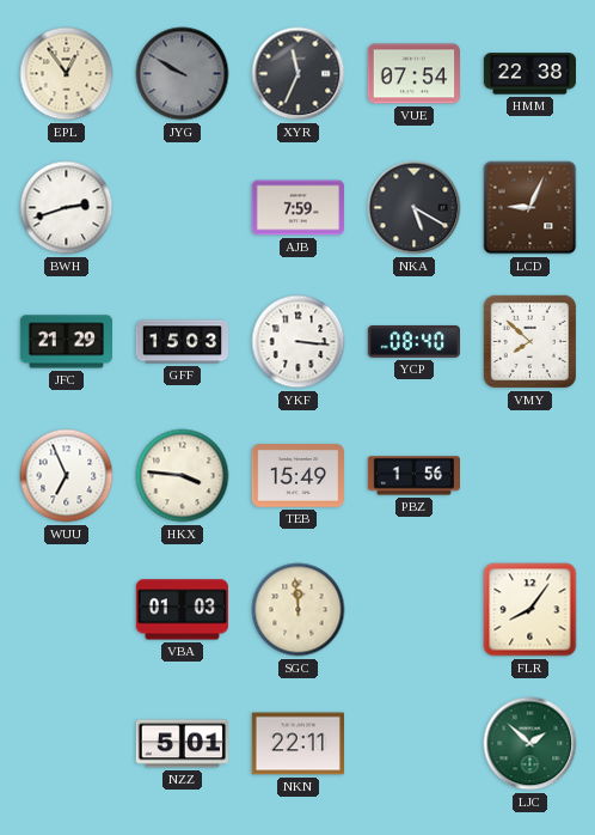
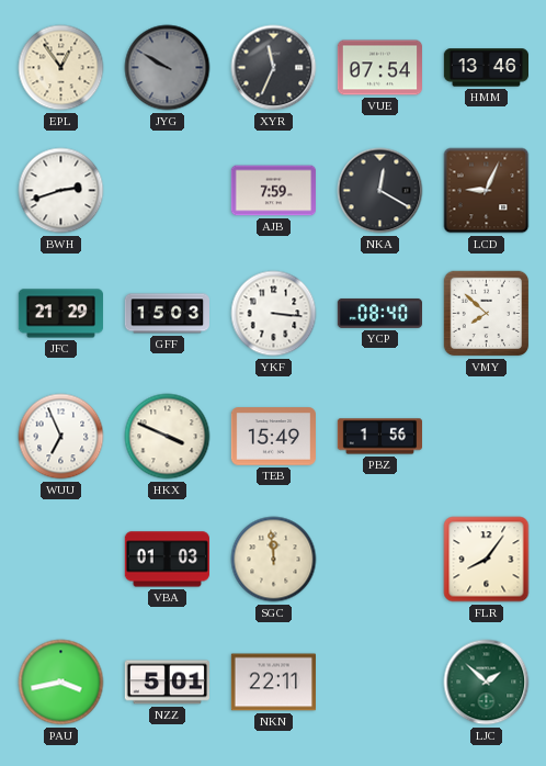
HMM: 22:38 -> 13:46
NKA: 5:20 -> 12:20
HKX: 3:46 -> 3:49
PAU: none -> 3:43
